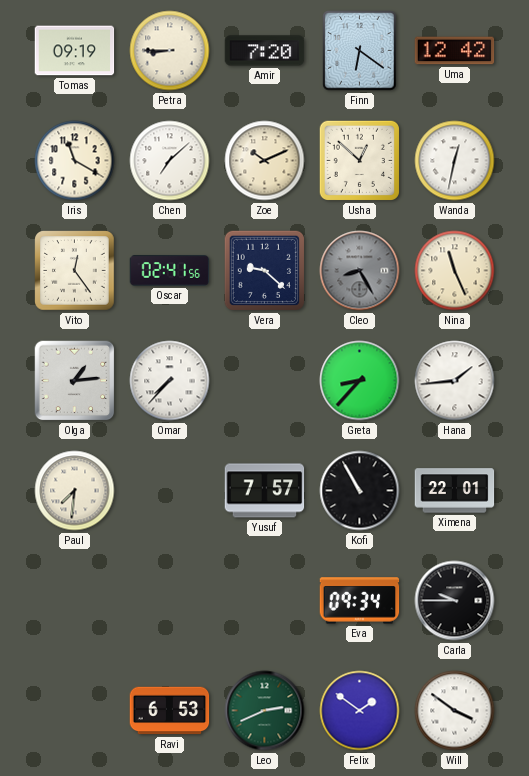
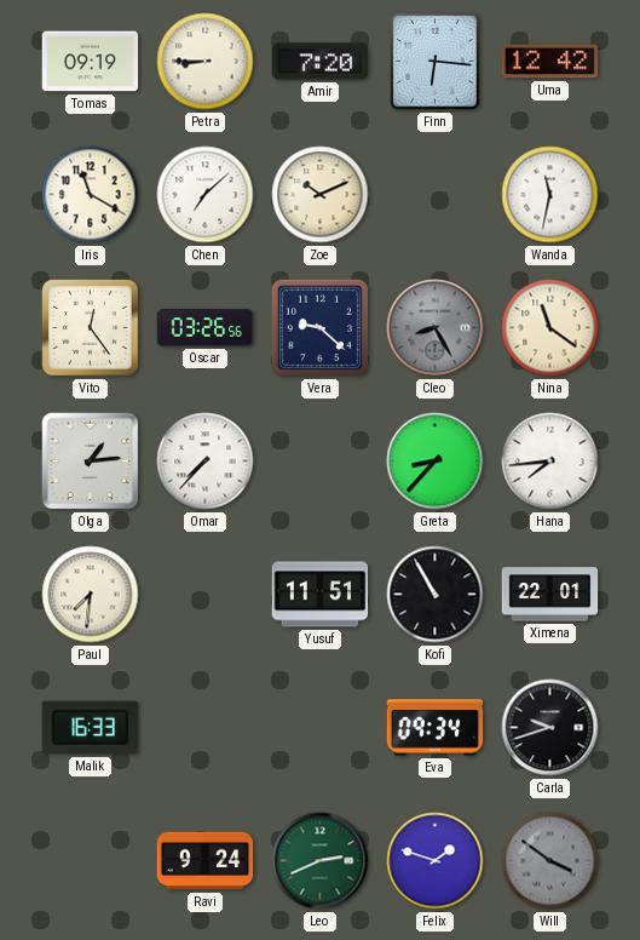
Finn: 6:21 -> 6:16
Usha: 12:52 -> none
Wanda: 12:32 -> 11:32
Oscar: 02:41 -> 03:26
Nina: 11:26 -> 11:21
Hana: 1:44 -> 7:44
Yusuf: 7:57 -> 11:51
Malik: none -> 16:33
Carla: 9:45 -> 9:42
Ravi: 6:53 -> 9:24
Felix: 1:51 -> 1:48
Will dial: white -> grey
